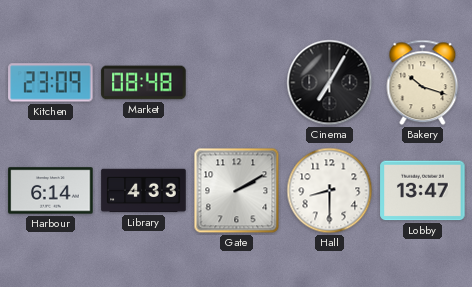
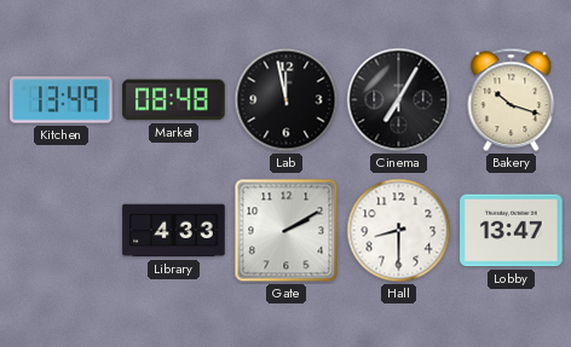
Kitchen: 23:09 -> 13:49
Lab: none -> 11:58
Harbour: 6:14 -> none
